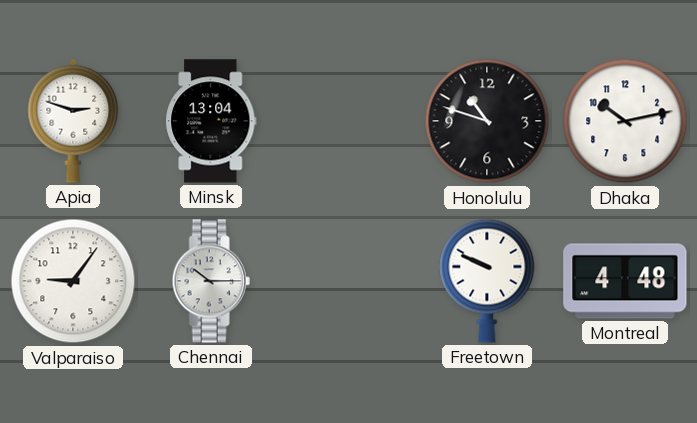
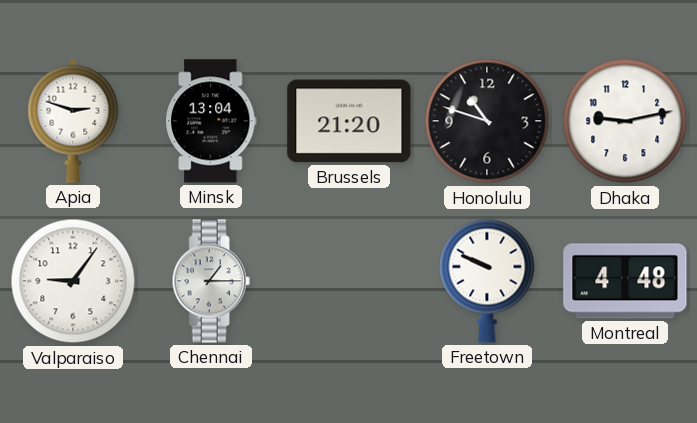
Brussels: none -> 21:20
Dhaka: 10:13 -> 9:13
Chennai: 10:15 -> 1:15
